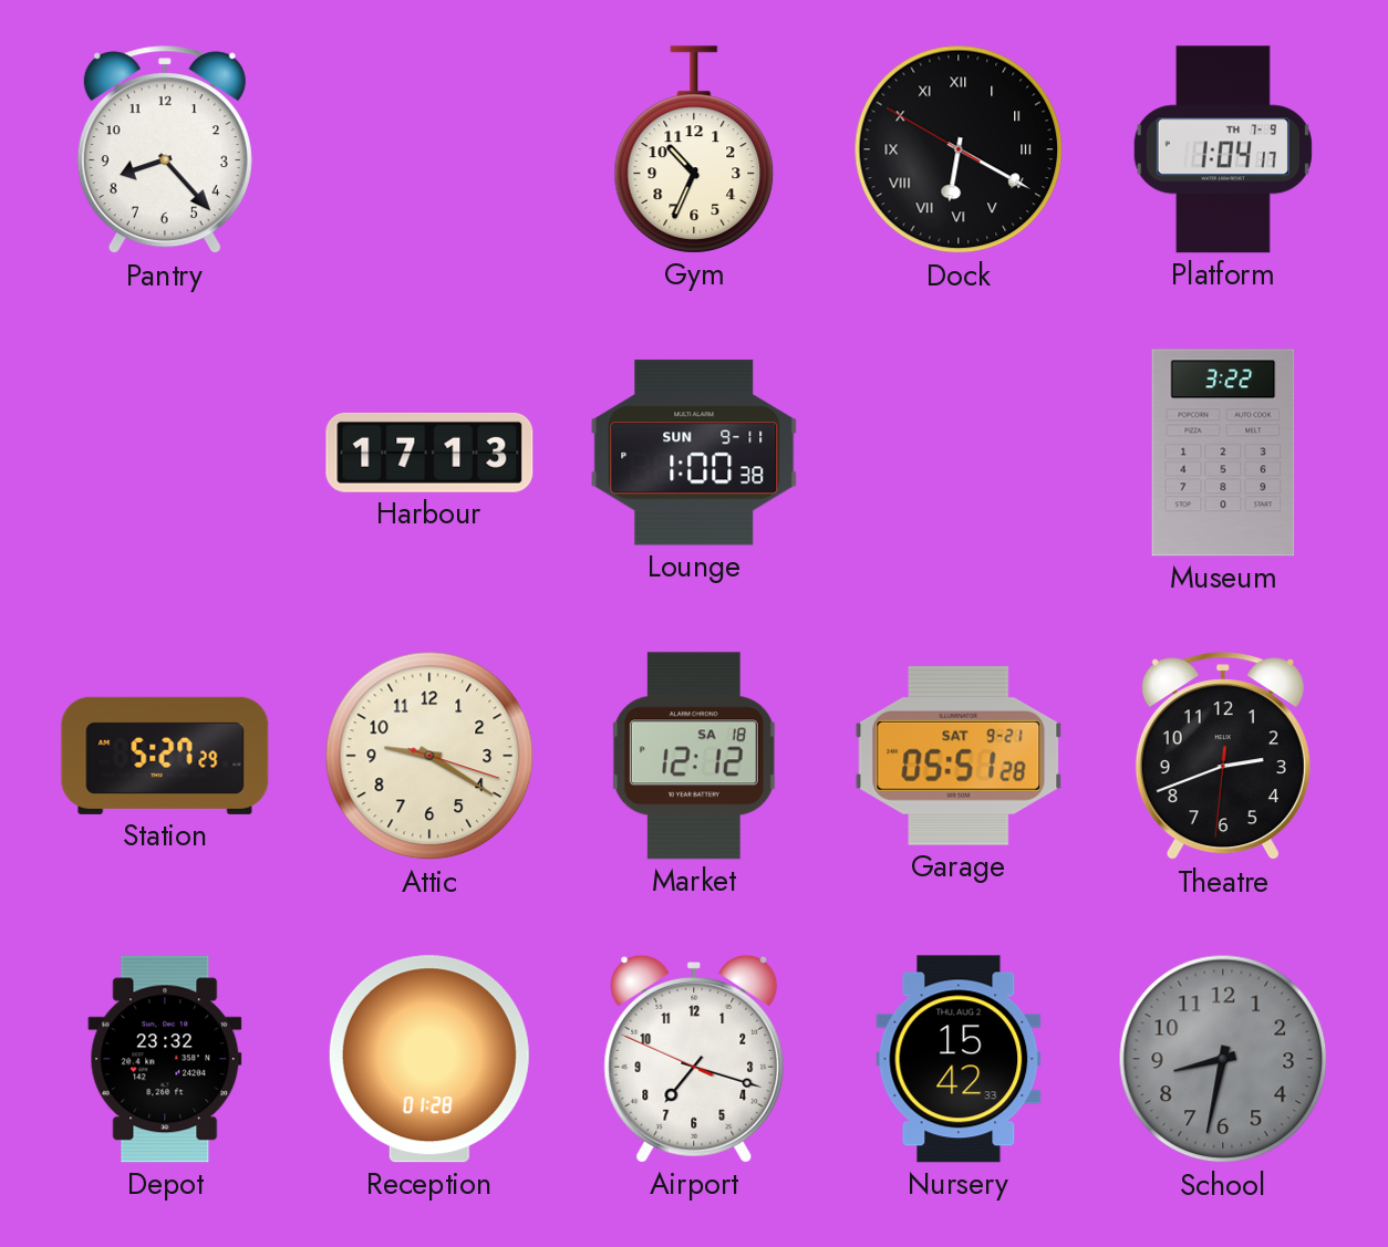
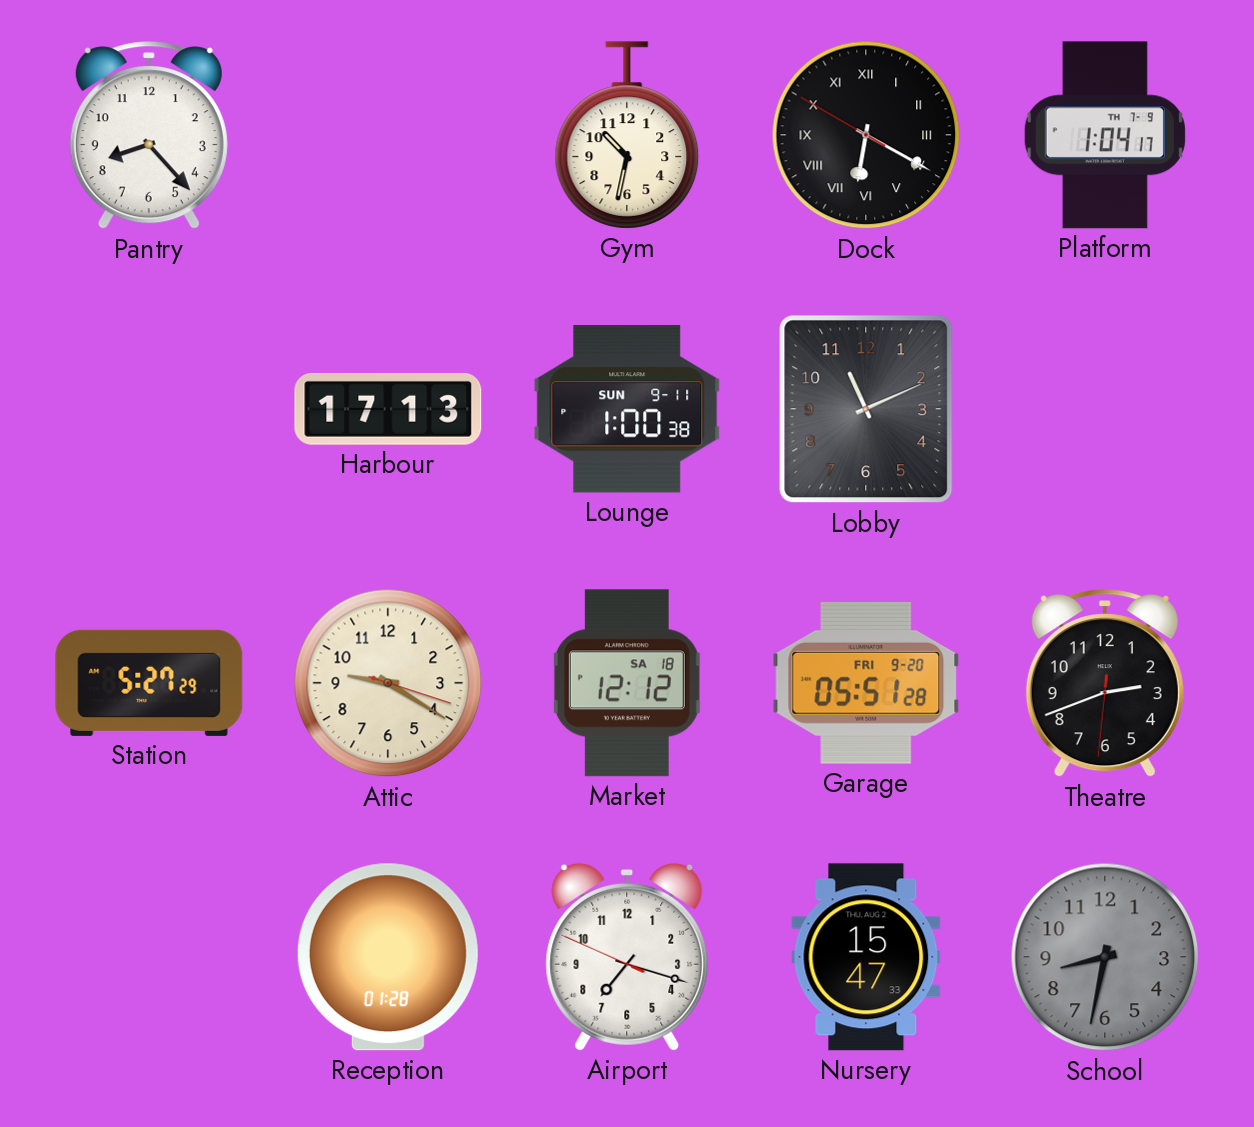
Gym: 10:34 -> 10:32
Lobby: none -> 11:11
Museum: 3:22 -> none
Garage date: SAT 9-21 -> FRI 9-20
Depot: 23:32 -> none
Nursery: 15:42 -> 15:47
